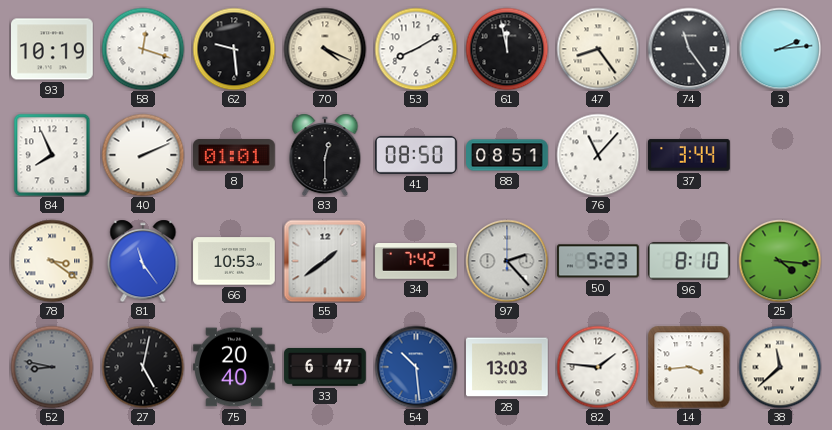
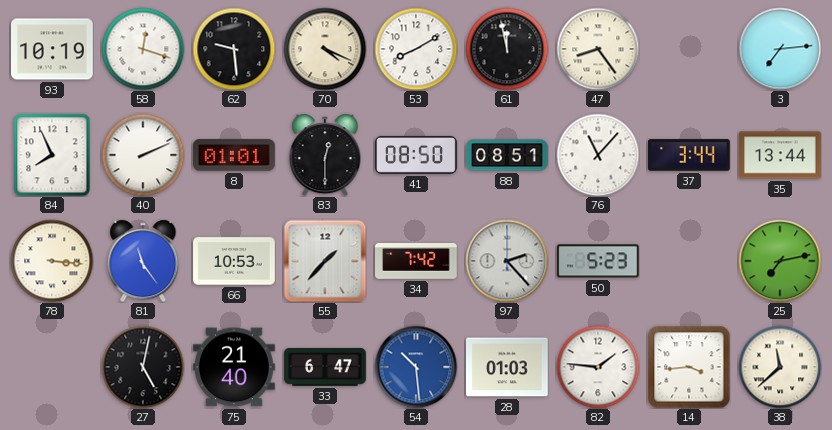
74: 11:24 -> none
3: 2:14 -> 7:14
35: none -> 13:44
78: 3:21 -> 3:16
55: 1:39 -> 1:37
96: 8:10 -> none
25: 4:16 -> 7:13
52: 8:47 -> none
75: 20:40 -> 21:40
28: 13:03 -> 01:03
